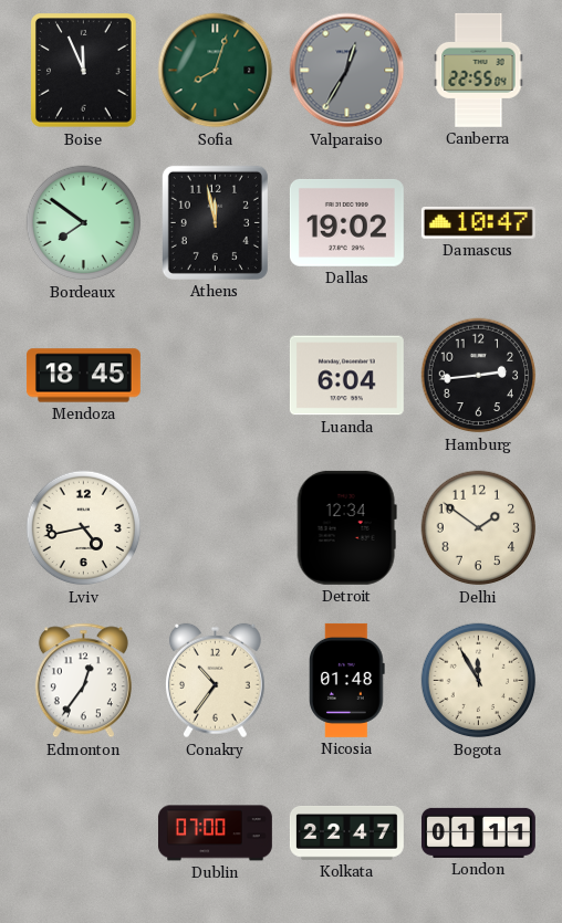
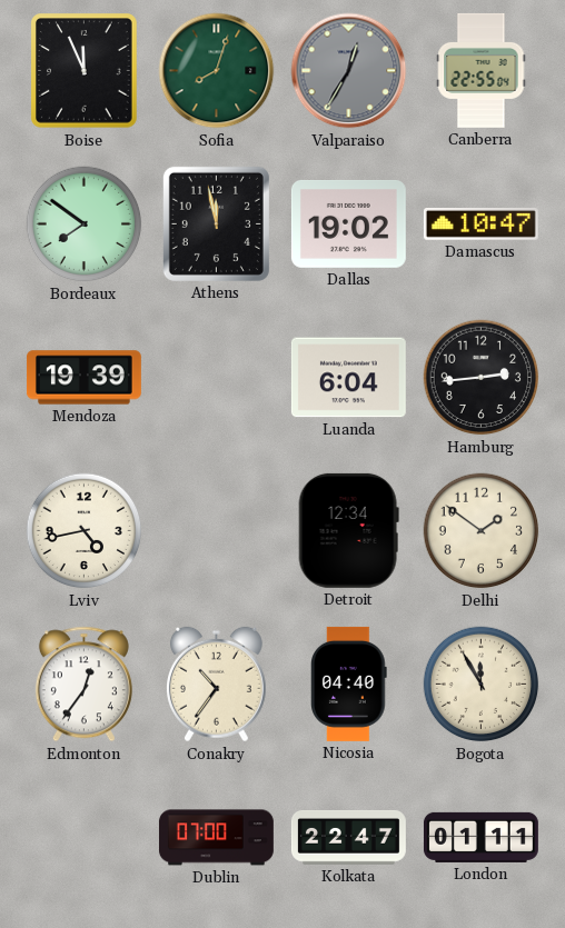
Mendoza: 18:45 -> 19:39
Nicosia: 01:48 -> 04:40
